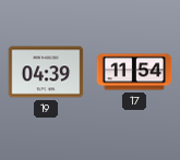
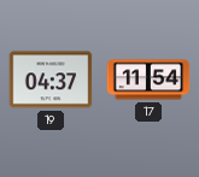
19: 04:39 -> 04:37
